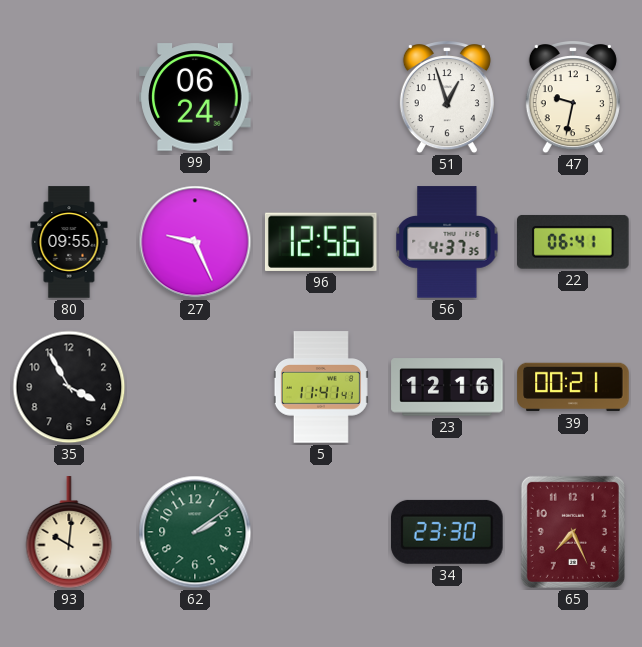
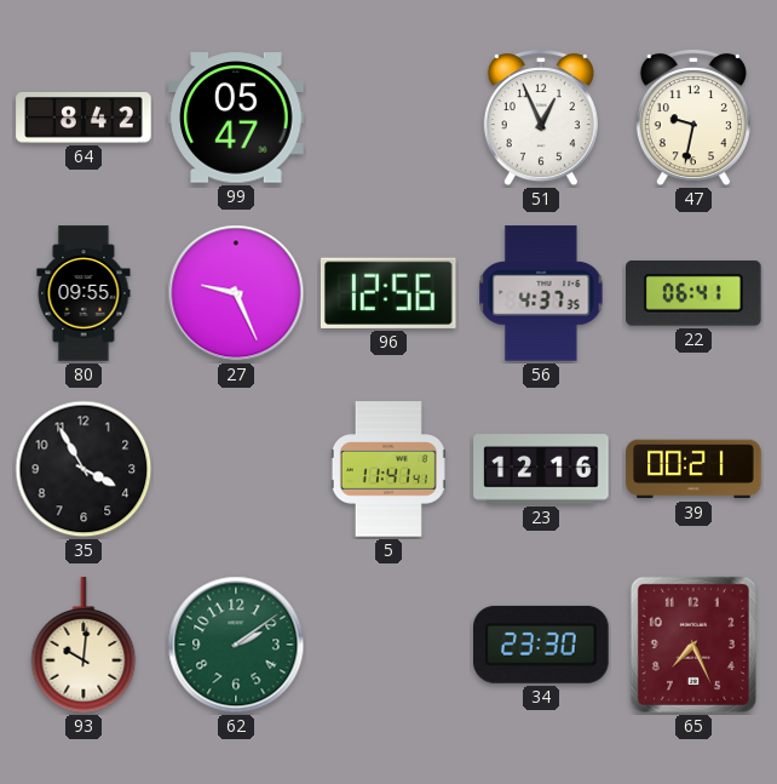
64: none -> 8:42
99: 06:24 -> 05:47
51: 12:57 -> 12:56
